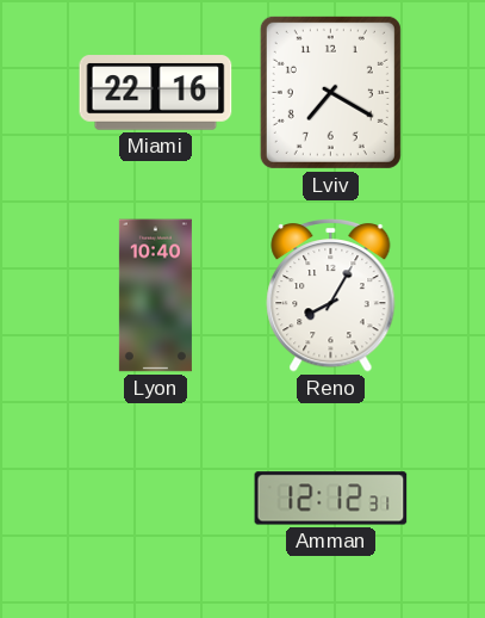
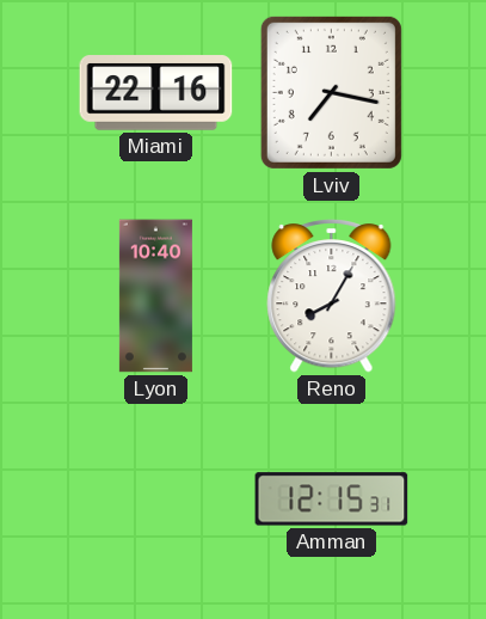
Lviv: 7:20 -> 7:17
Amman: 12:12 -> 12:15
